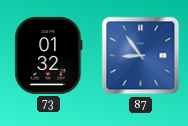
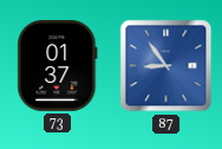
73: 01:32 -> 01:37
